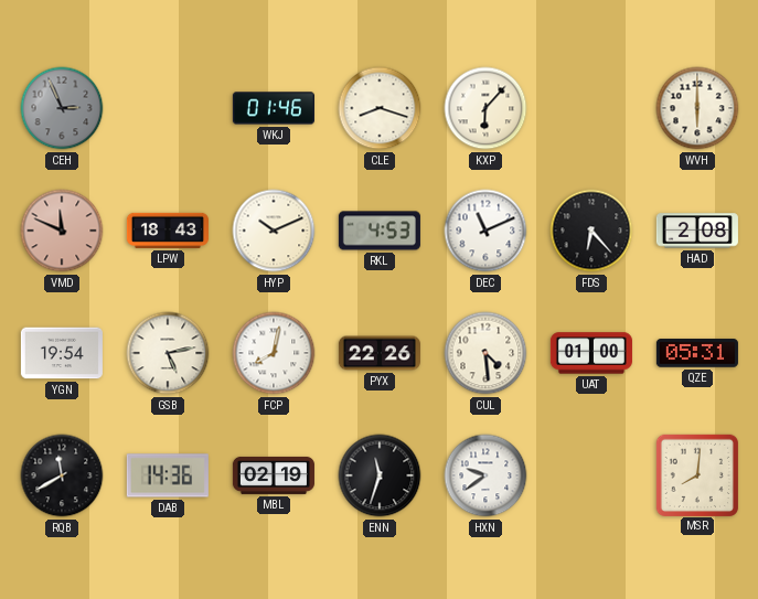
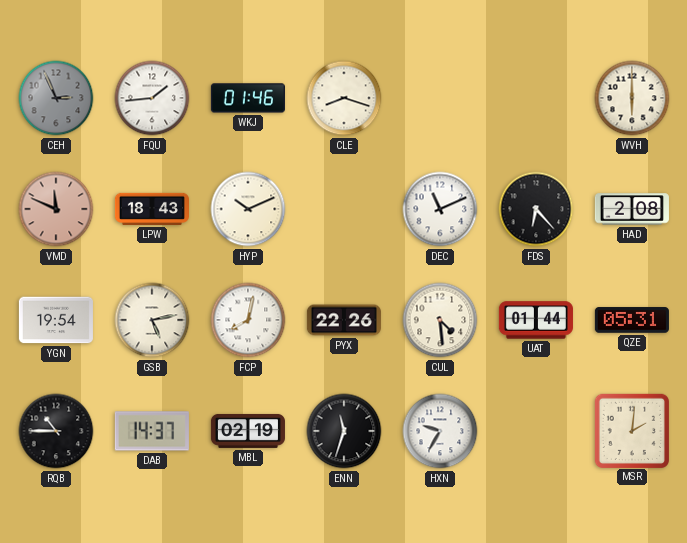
FQU: none -> 1:44
KXP: 6:07 -> none
RKL: 4:53 -> none
UAT: 01:00 -> 01:44
RQB: 11:40 -> 10:45
DAB: 14:36 -> 14:37
HXN: 9:39 -> 9:35
MSR: 8:01 -> 2:01
